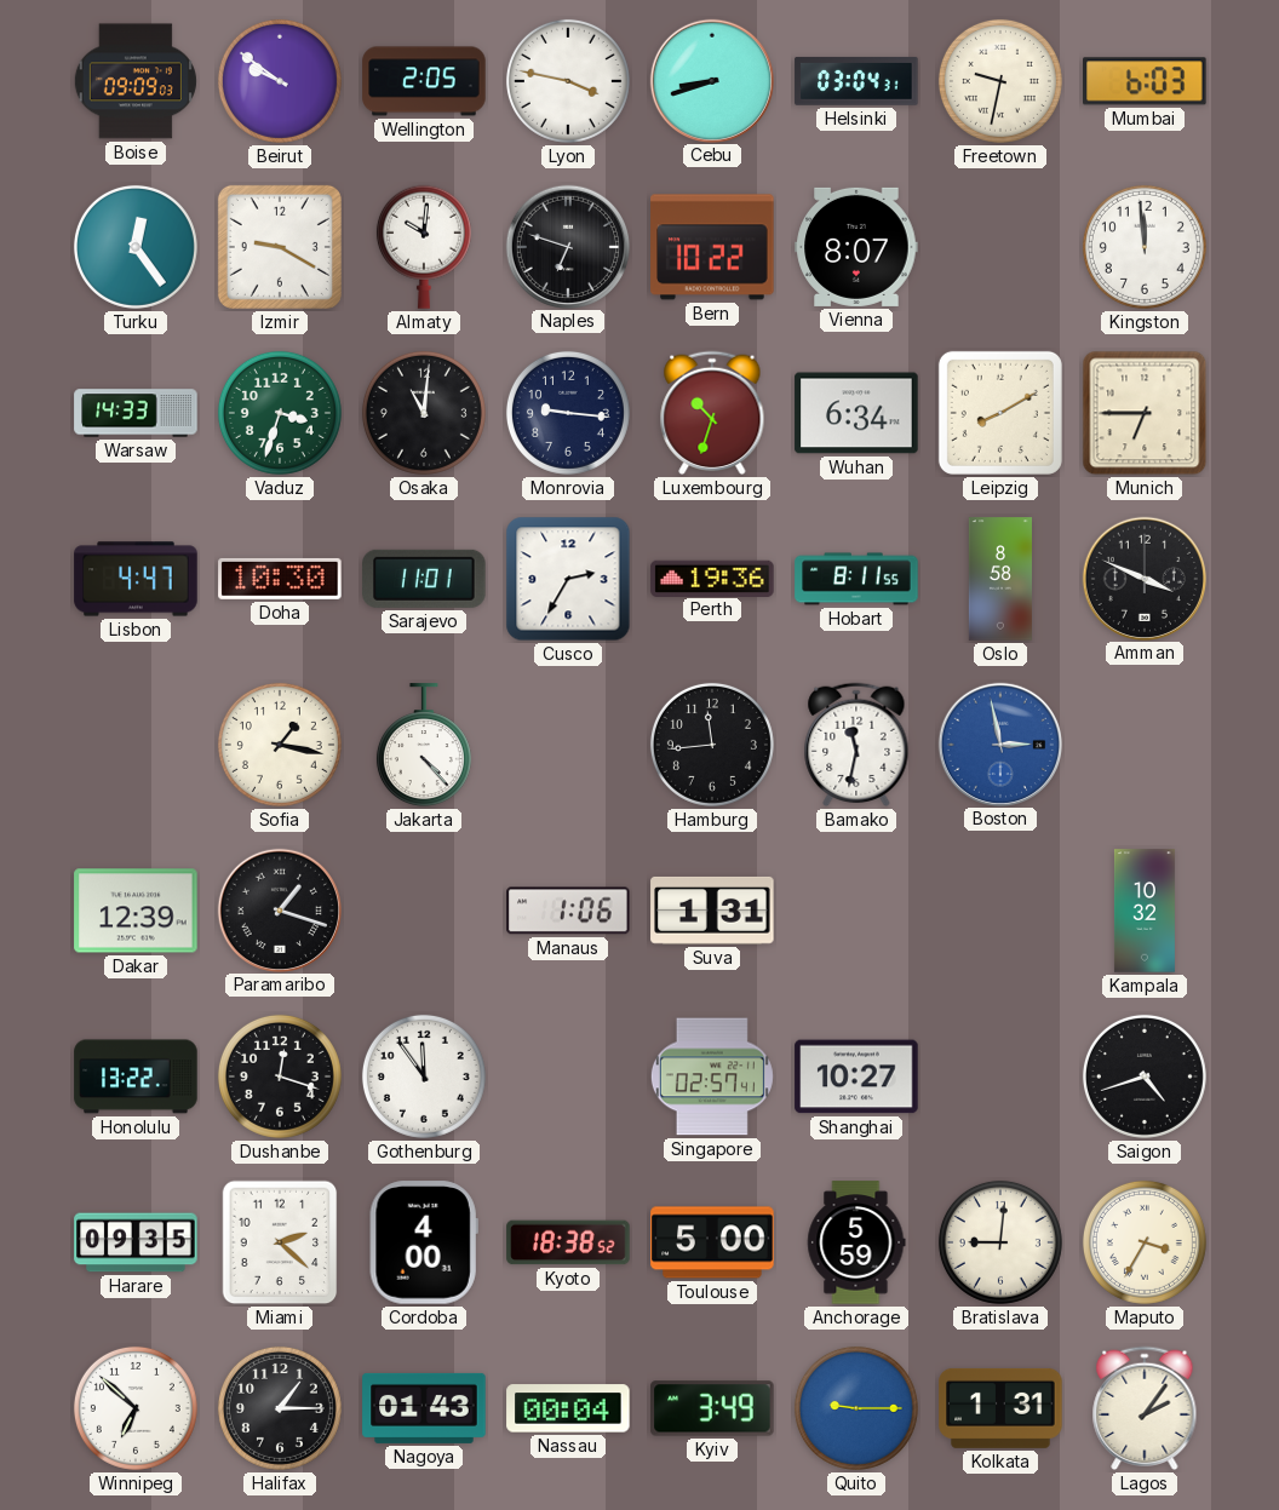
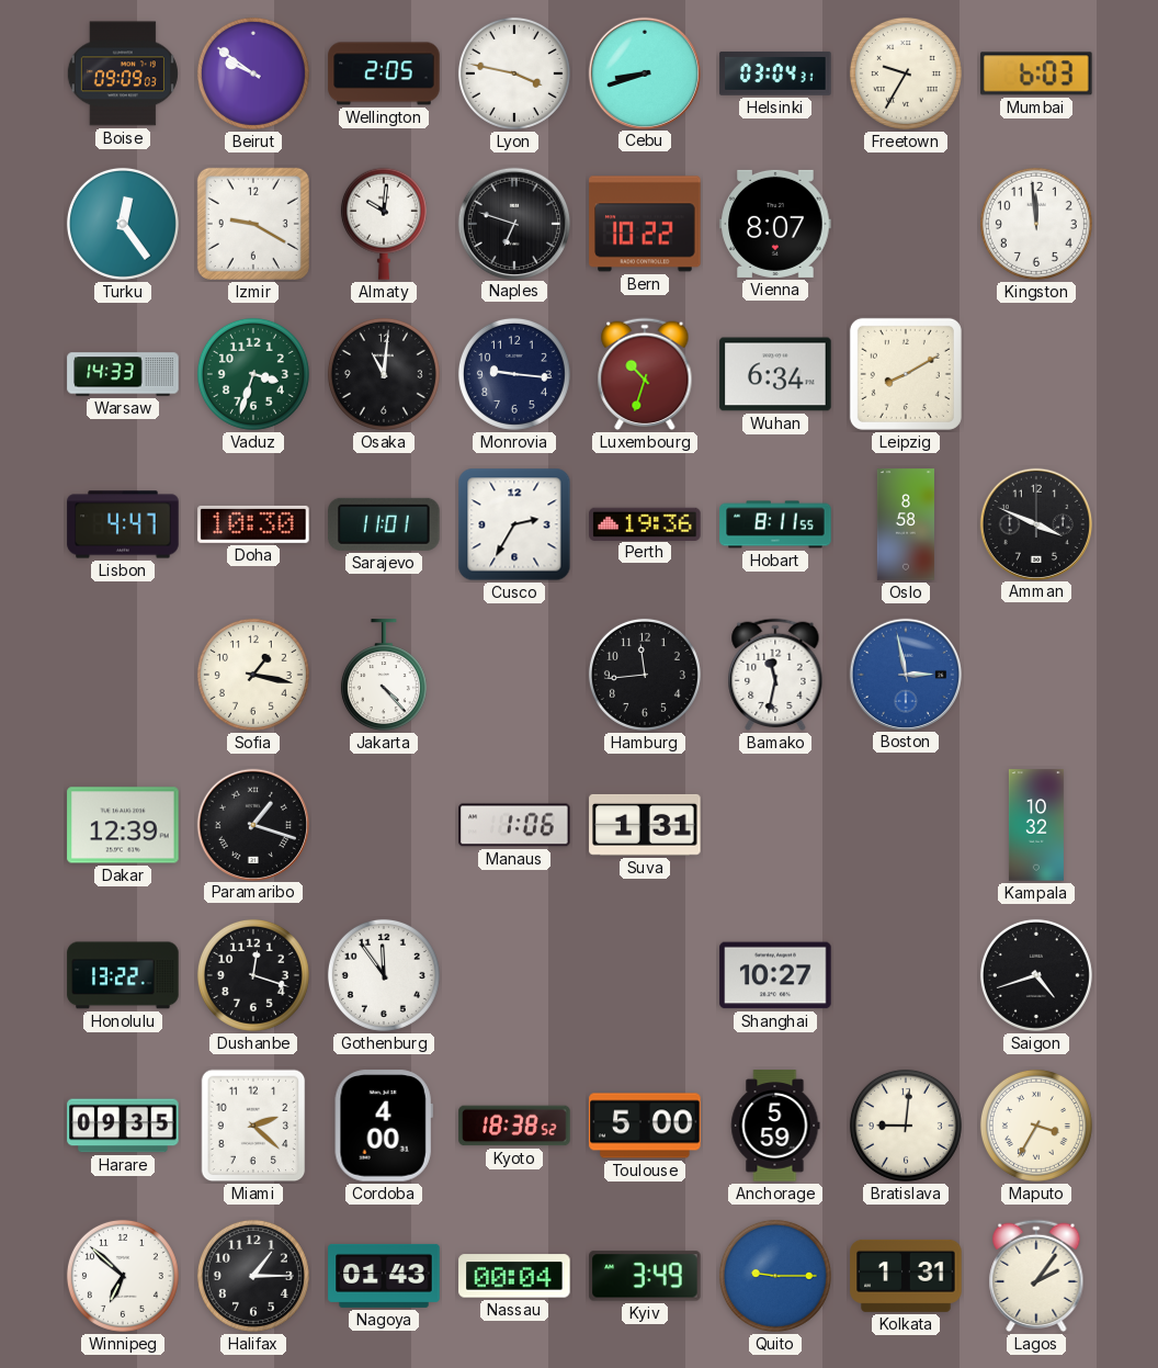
Freetown: 9:32 -> 9:35
Munich: 6:45 -> none
Singapore: 02:57 -> none
